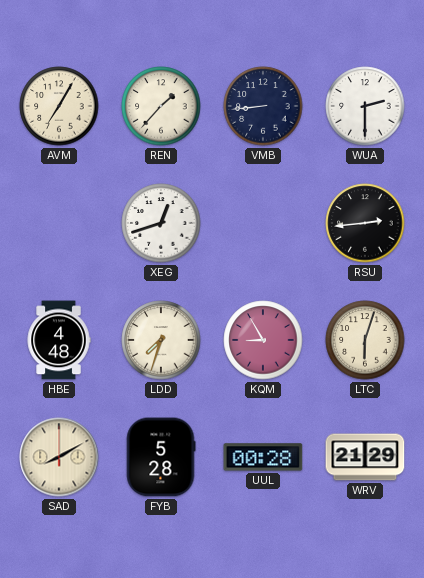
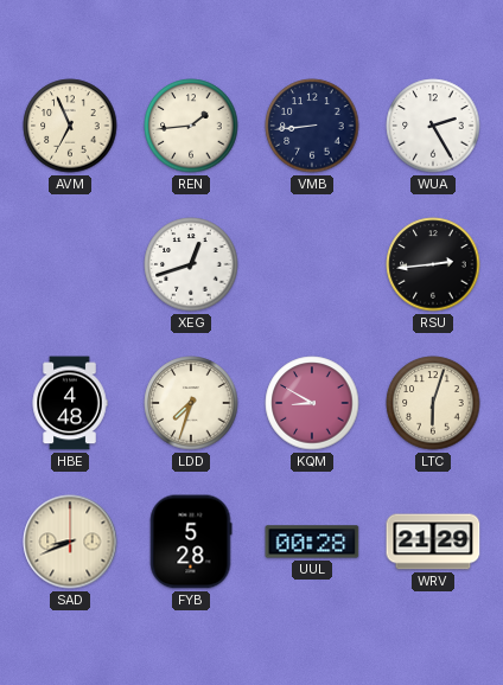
AVM: 7:05 -> 6:56
REN: 1:37 -> 1:44
WUA: 2:30 -> 2:25
KQM: 8:55 -> 8:50
SAD: 8:10 -> 8:41
